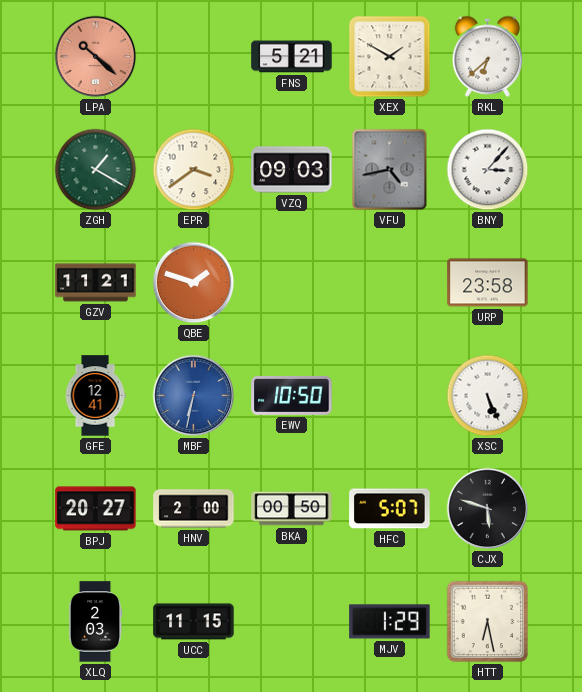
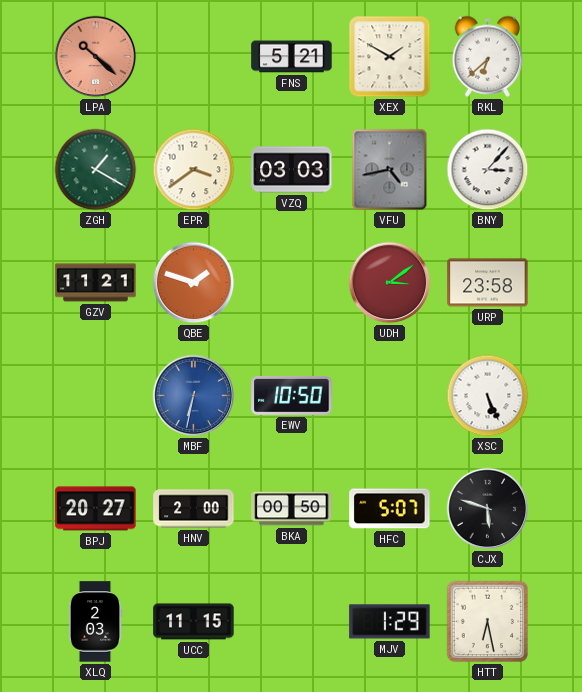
VZQ: 09:03 -> 03:03
UDH: none -> 3:09
GFE: 12:41 -> none
